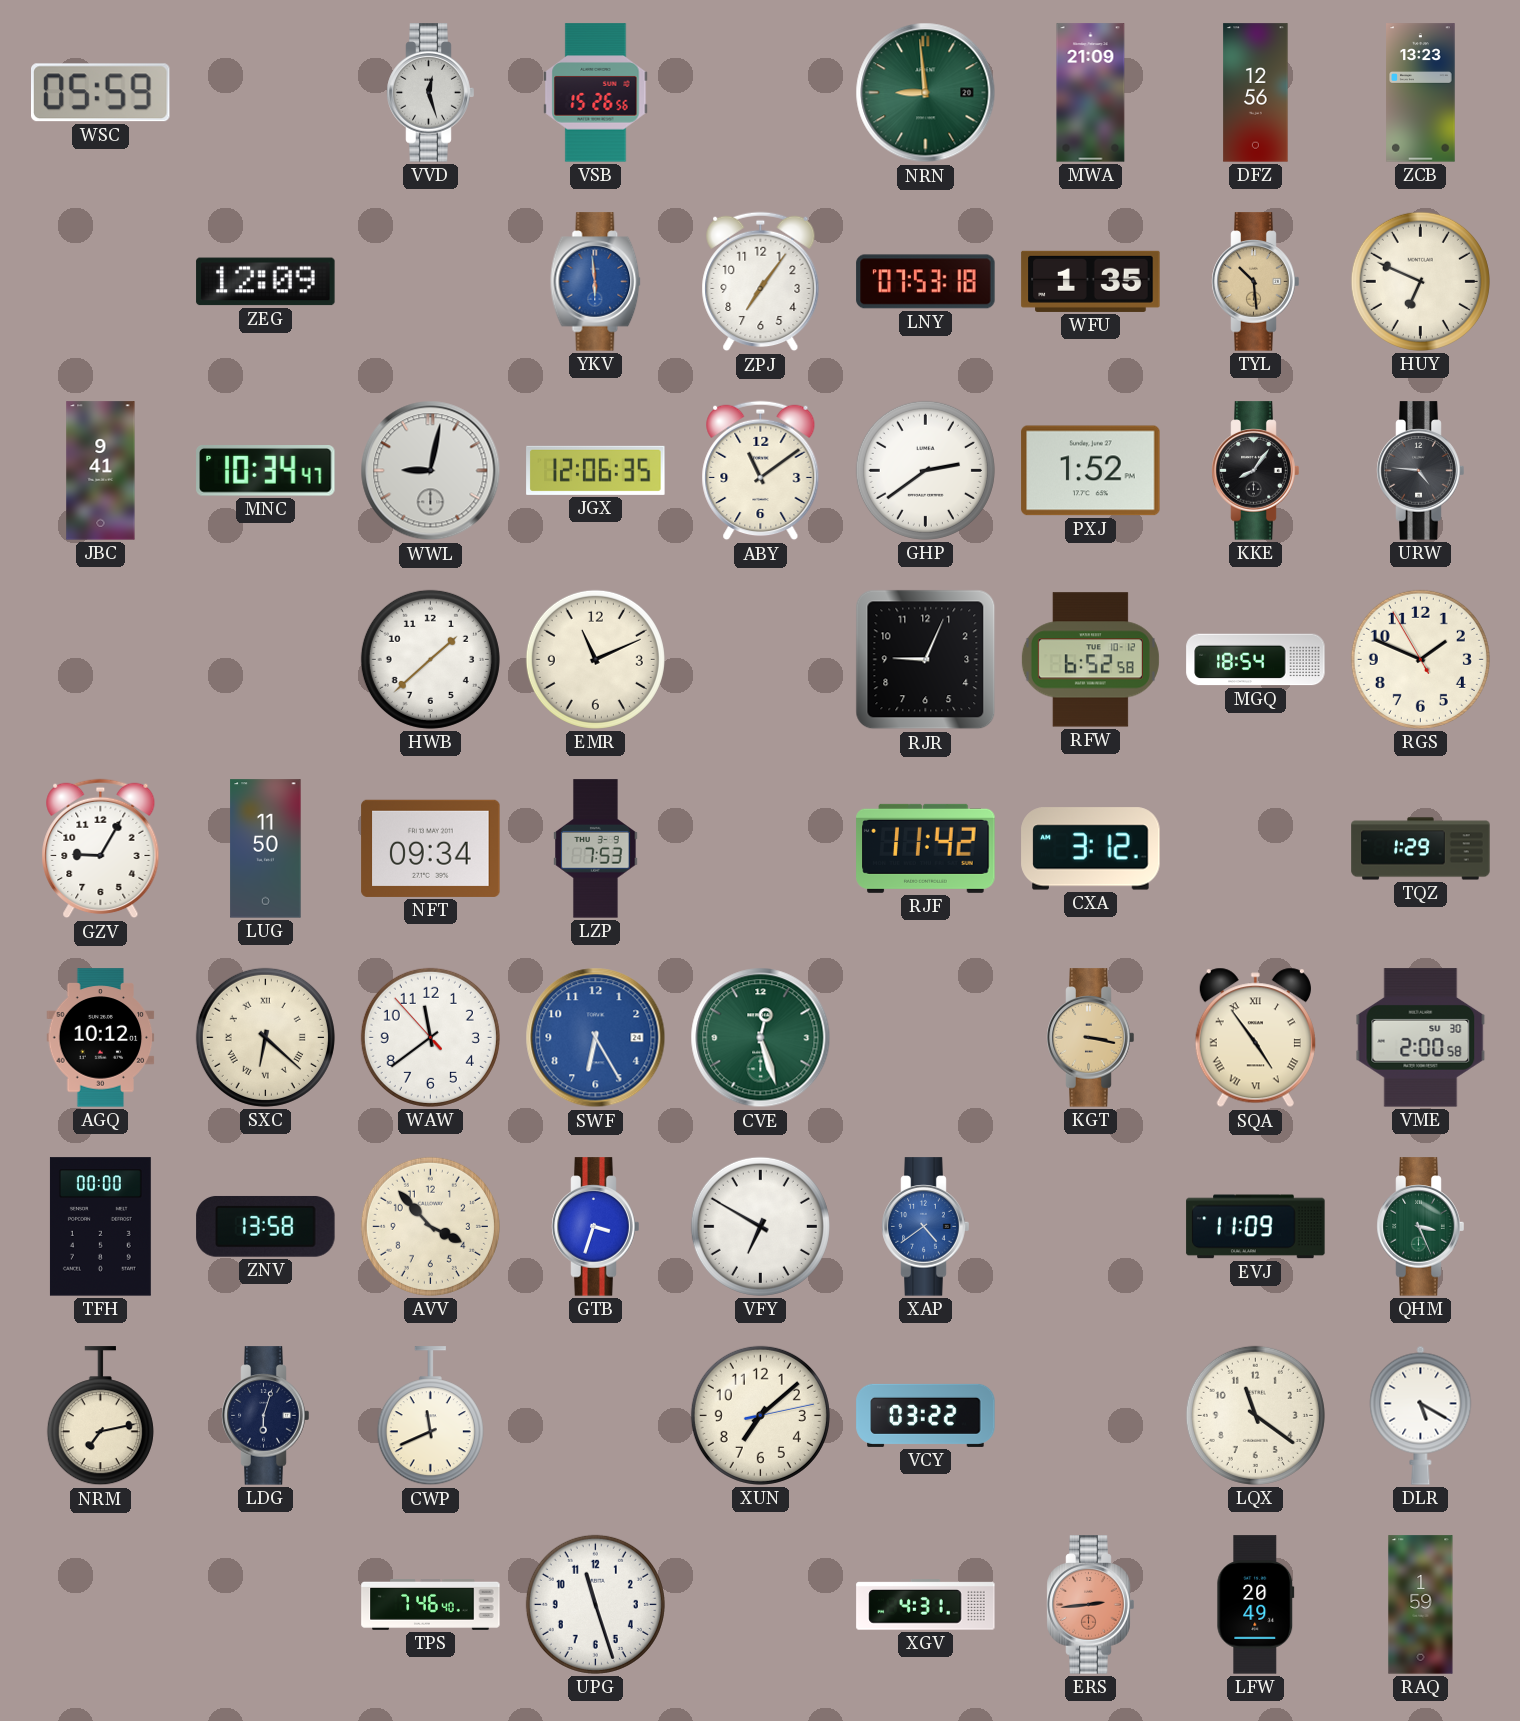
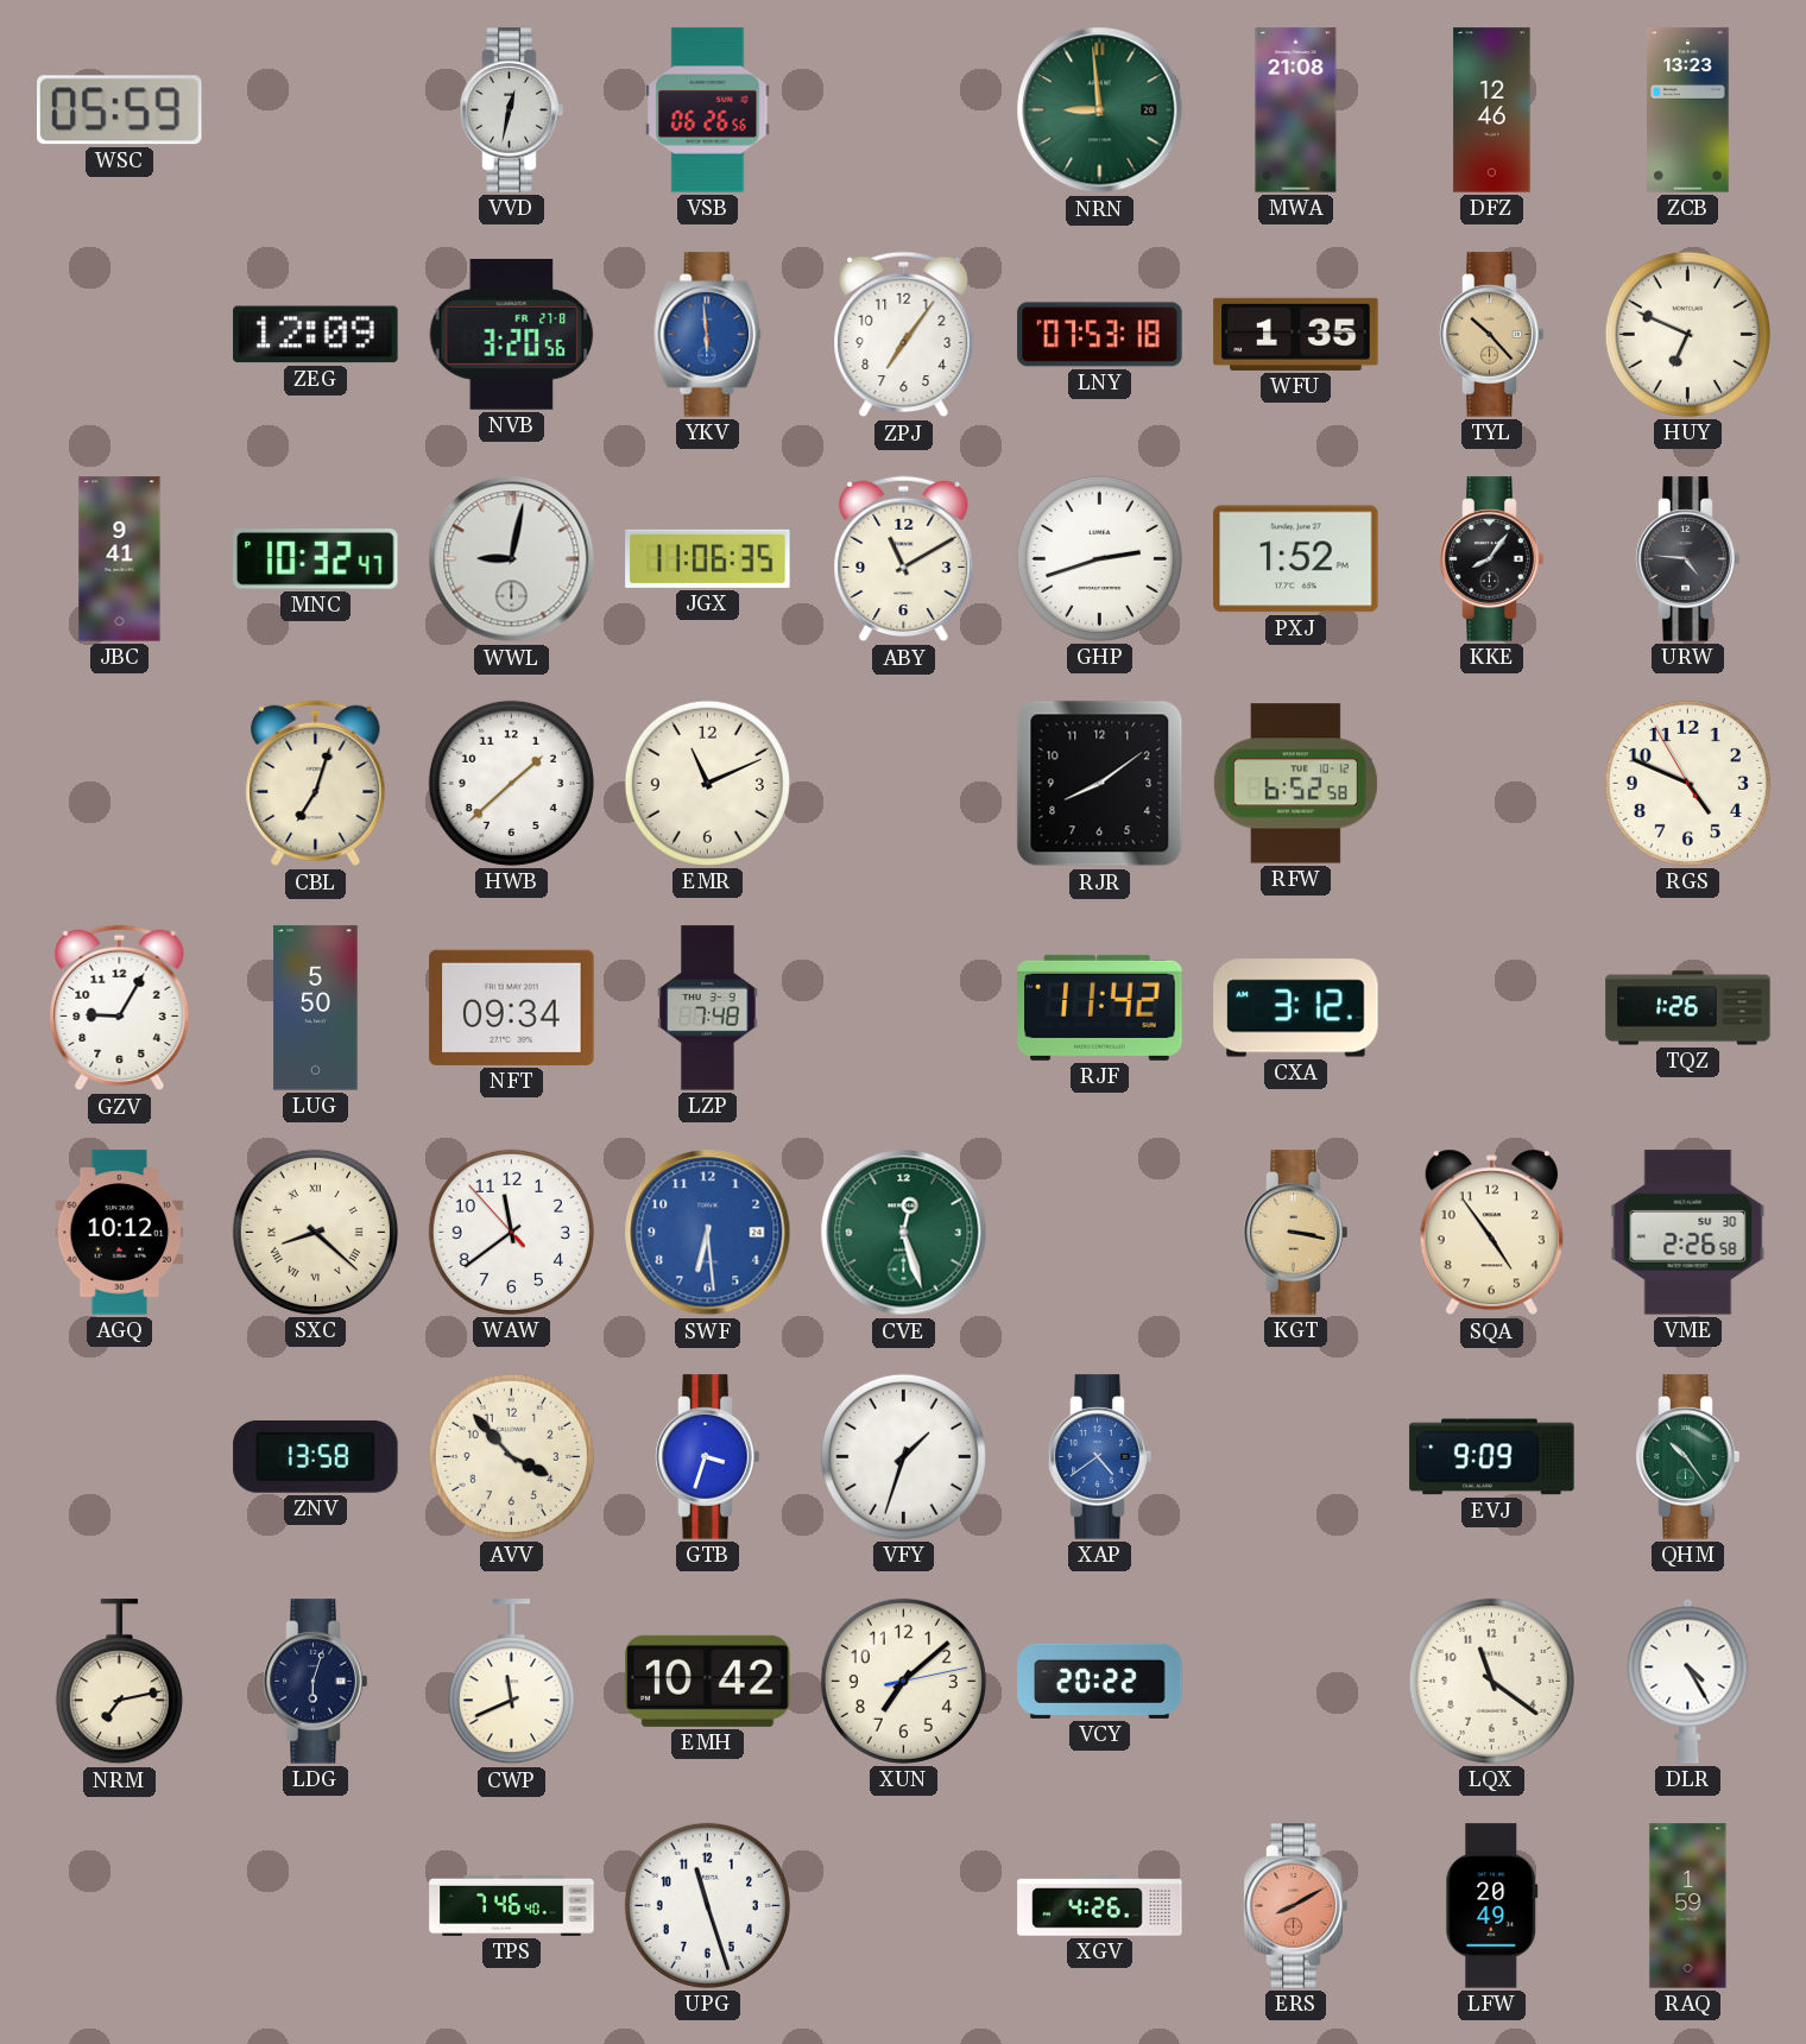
VVD: 12:27 -> 12:32
VSB: 15:26 -> 06:26
MWA: 21:09 -> 21:08
DFZ: 12:56 -> 12:46
NVB: none -> 3:20
TYL: 10:29 -> 10:23
MNC: 10:34 -> 10:32
JGX: 12:06 -> 11:06
ABY: 11:09 -> 11:10
GHP: 2:39 -> 2:42
CBL: none -> 7:03
RJR: 9:04 -> 8:09
MGQ: 18:54 -> none
RGS: 1:48 -> 4:48
LUG: 11:50 -> 5:50
LZP: 7:53 -> 7:48
TQZ: 1:29 -> 1:26
SXC: 6:22 -> 8:22
SWF: 6:25 -> 6:29
SQA numerals: Roman -> Arabic
VME: 2:00 -> 2:26
TFH: 00:00 -> none
VFY: 6:50 -> 1:33
EVJ: 11:09 -> 9:09
QHM: 3:26 -> 10:24
EMH: none -> 10:42
VCY: 03:22 -> 20:22
DLR: 5:20 -> 4:25
XGV: 4:31 -> 4:26
ERS: 2:44 -> 8:10
